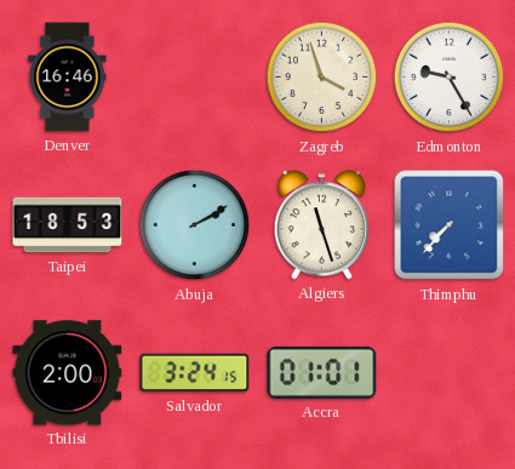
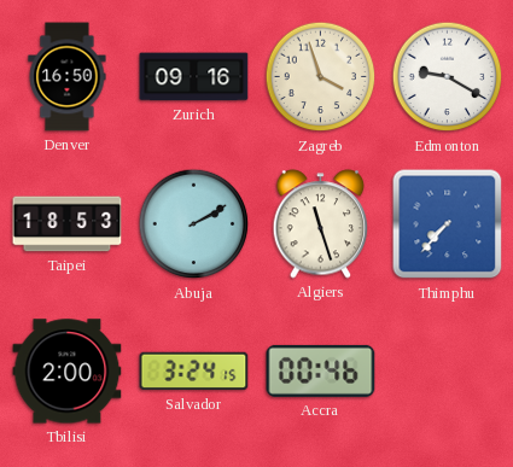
Denver: 16:46 -> 16:50
Zurich: none -> 09:16
Edmonton: 9:25 -> 9:20
Accra: 01:01 -> 00:46
